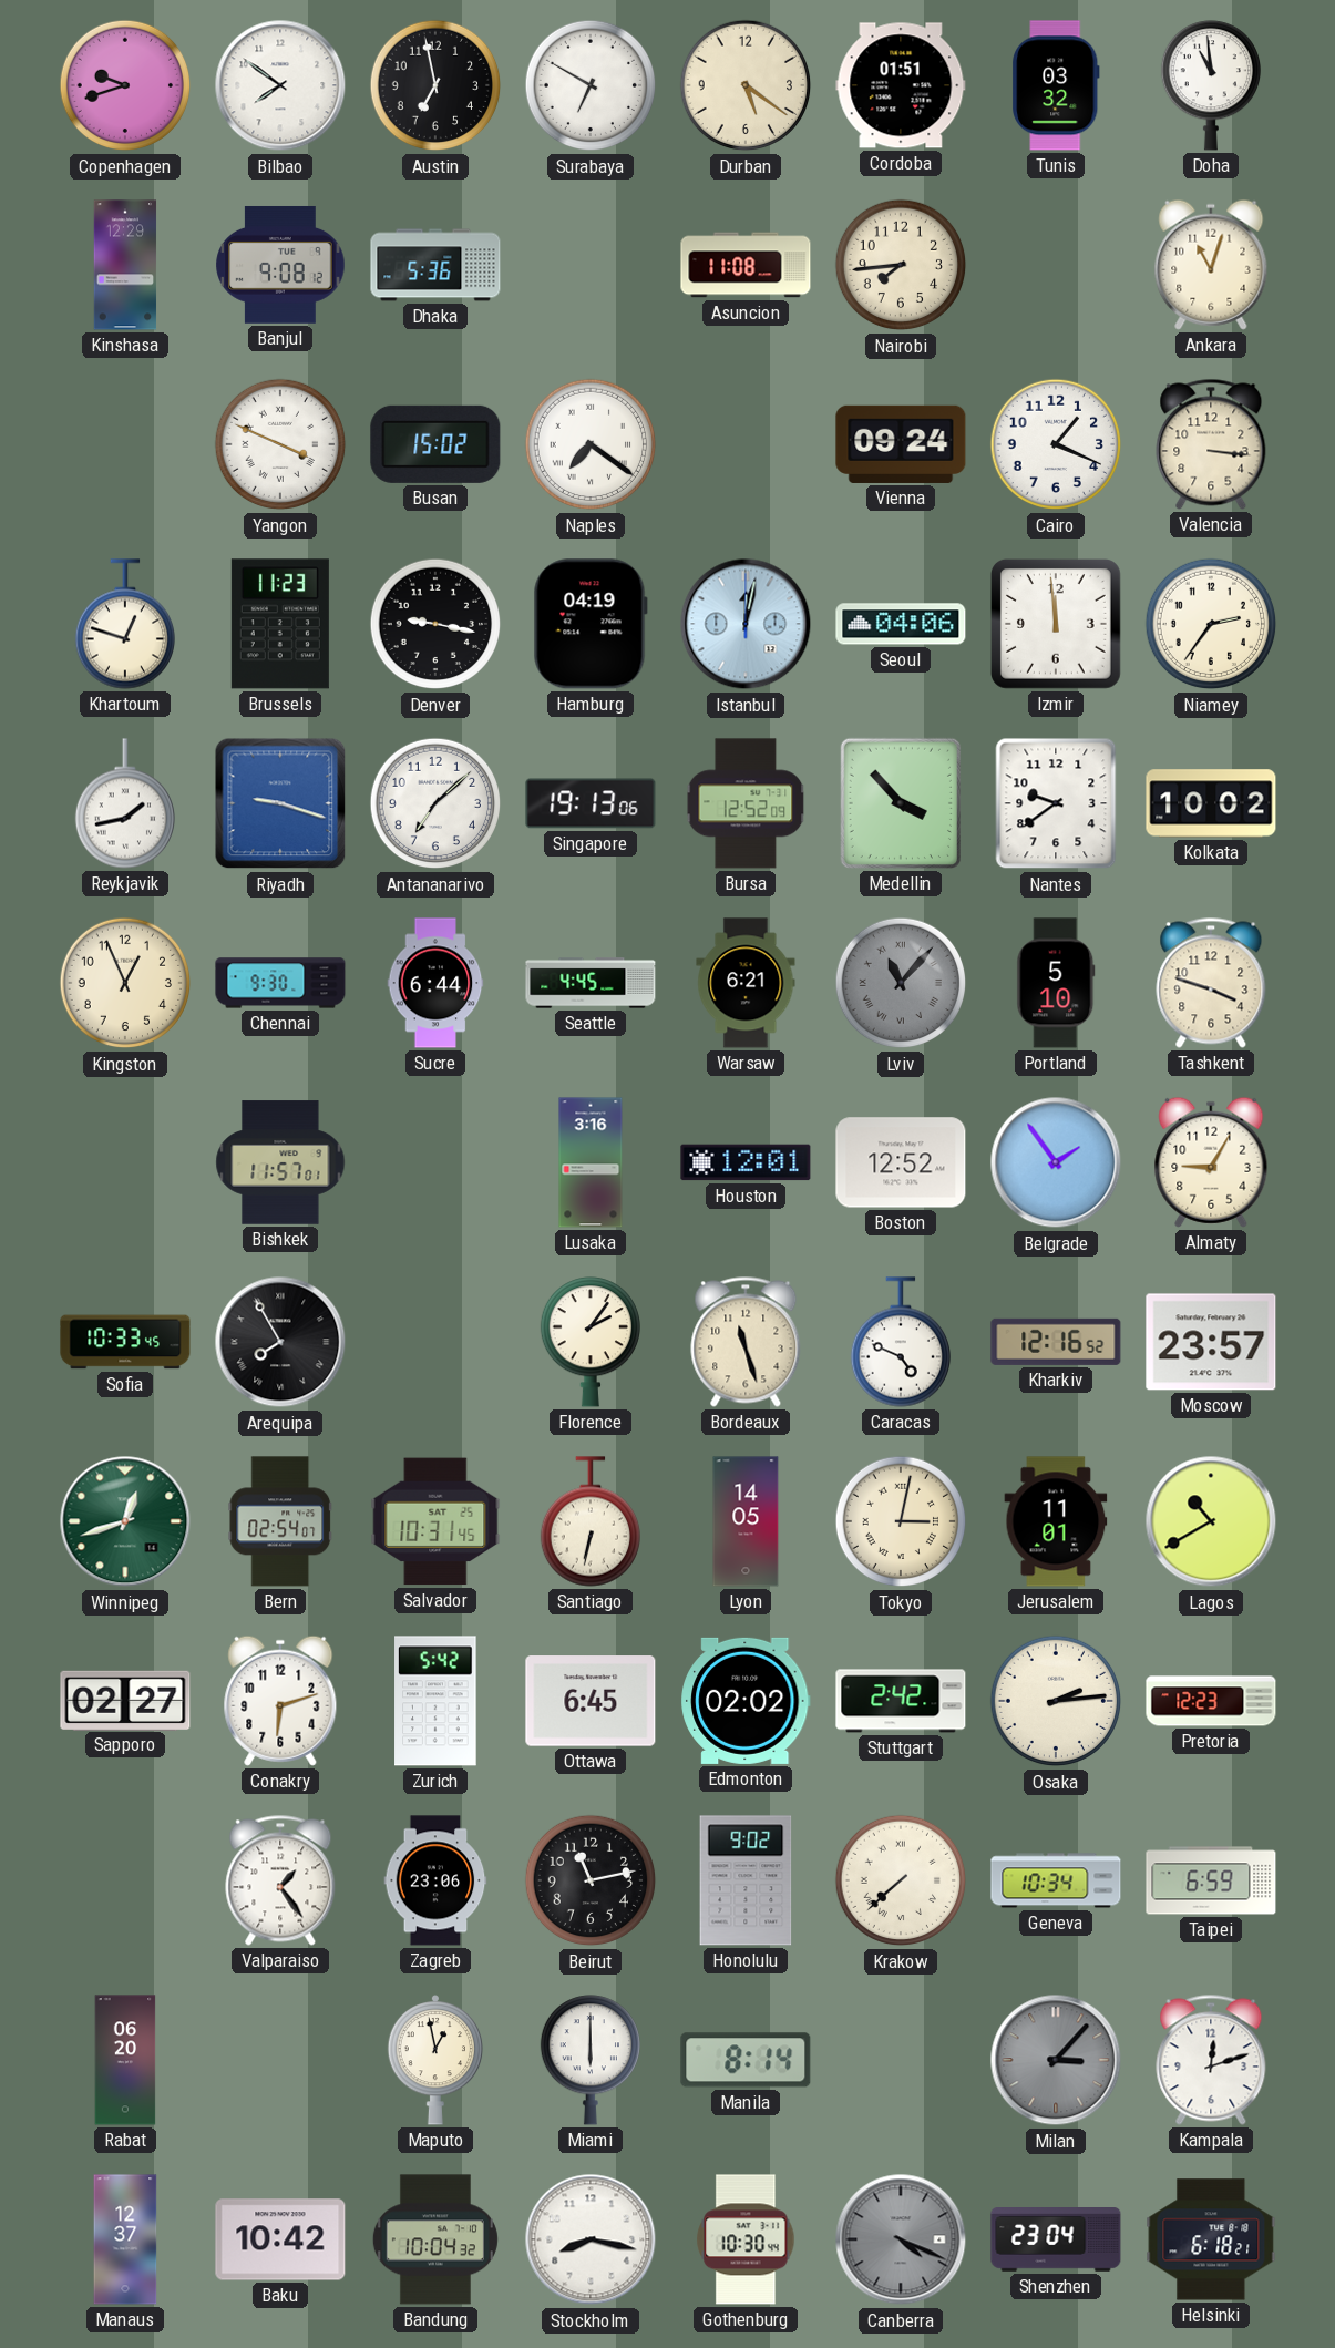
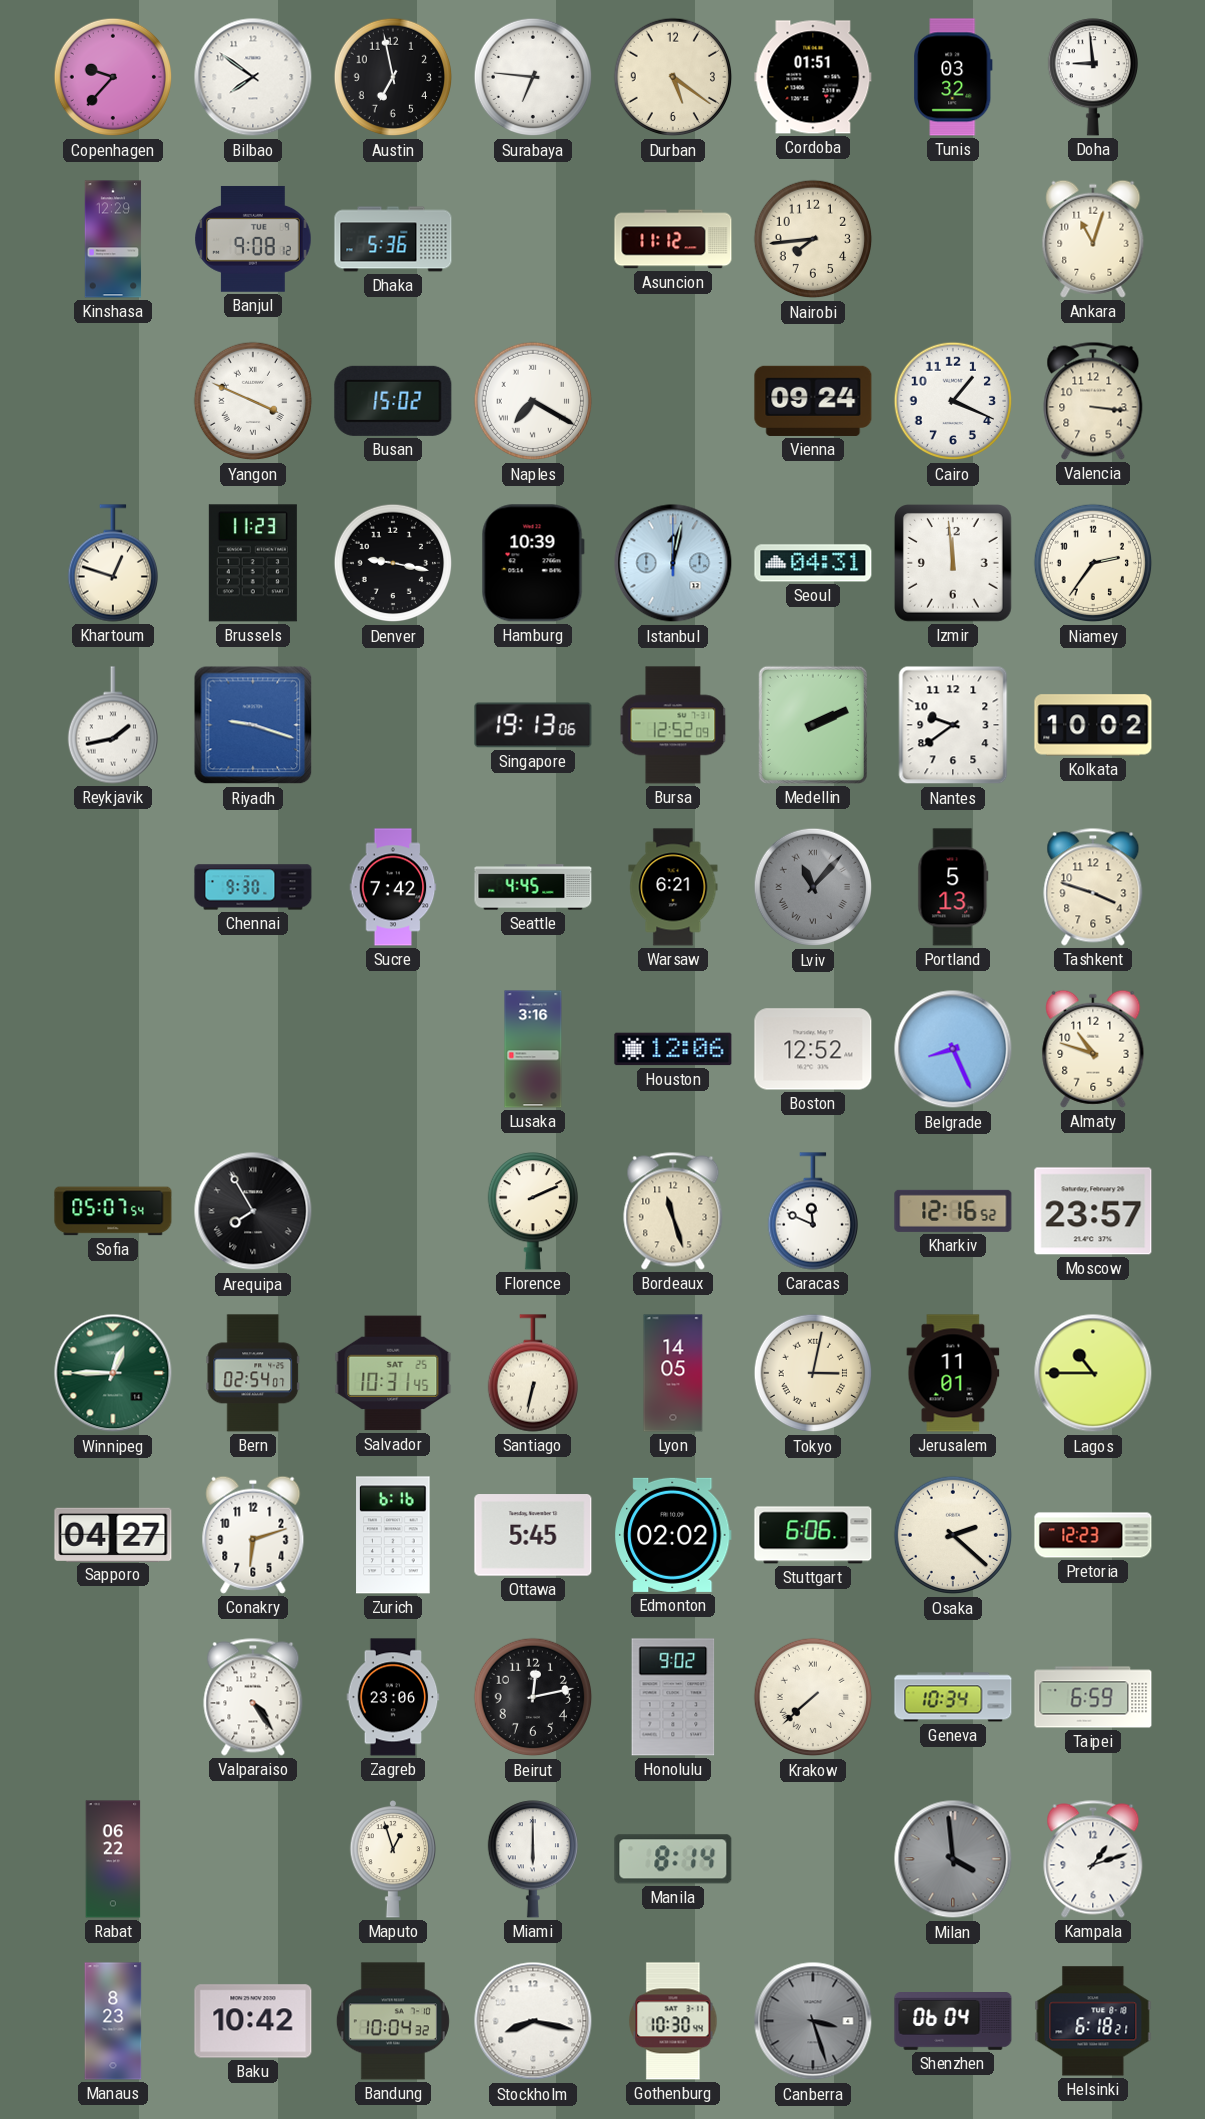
Copenhagen: 9:42 -> 9:37
Surabaya: 6:50 -> 6:46
Doha: 10:59 -> 8:59
Asuncion: 11:08 -> 11:12
Naples: 7:21 -> 7:20
Hamburg: 04:19 -> 10:39
Seoul: 04:06 -> 04:31
Antananarivo: 7:08 -> none
Medellin: 3:53 -> 2:11
Kingston: 12:56 -> none
Sucre: 6:44 -> 7:42
Portland: 5:10 -> 5:13
Bishkek: 11:57 -> none
Houston: 12:01 -> 12:06
Belgrade: 1:54 -> 8:26
Almaty: 9:05 -> 10:48
Sofia: 10:33 -> 05:07
Florence: 2:06 -> 2:11
Caracas: 4:49 -> 11:49
Winnipeg: 12:42 -> 12:45
Lagos: 10:40 -> 10:45
Sapporo: 02:27 -> 04:27
Zurich: 5:42 -> 6:16
Ottawa: 6:45 -> 5:45
Stuttgart: 2:42 -> 6:06
Osaka: 2:14 -> 2:22
Valparaiso: 1:24 -> 4:24
Beirut: 11:13 -> 12:13
Rabat: 06:20 -> 06:22
Maputo: 12:58 -> 12:57
Milan: 3:07 -> 3:59
Kampala: 12:12 -> 1:12
Manaus: 12:37 -> 8:23
Canberra: 4:19 -> 3:27
Shenzhen: 23:04 -> 06:04
